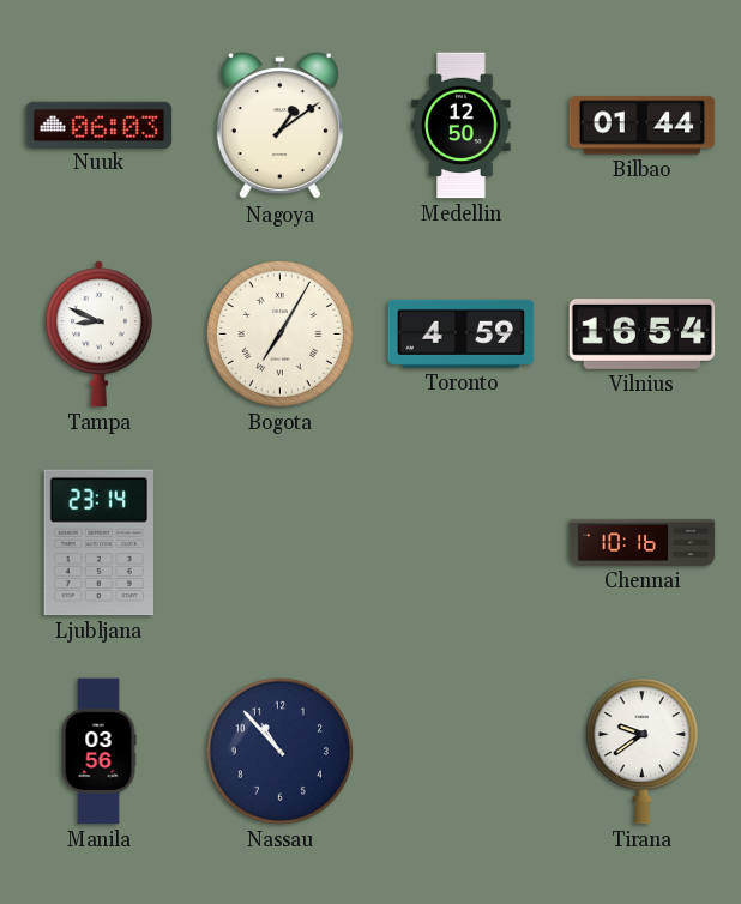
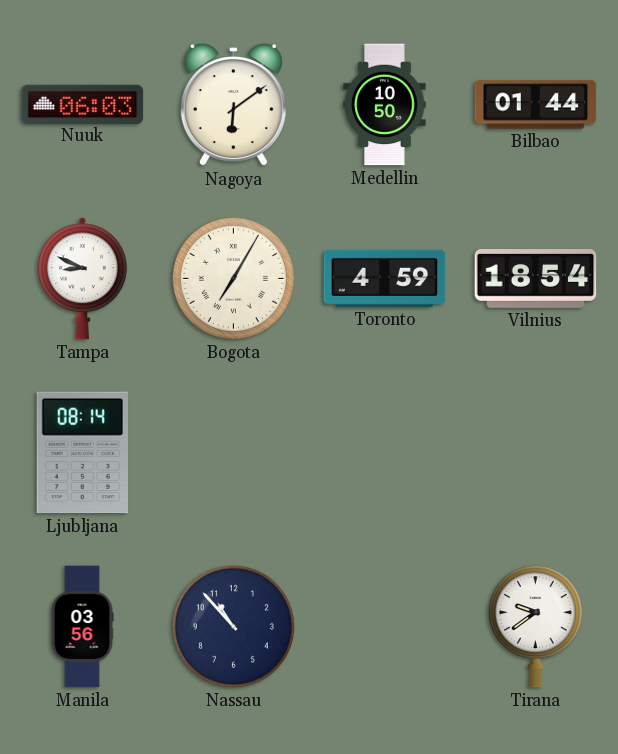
Nagoya: 1:09 -> 6:09
Medellin: 12:50 -> 10:50
Vilnius: 16:54 -> 18:54
Ljubljana: 23:14 -> 08:14
Chennai: 10:16 -> none
